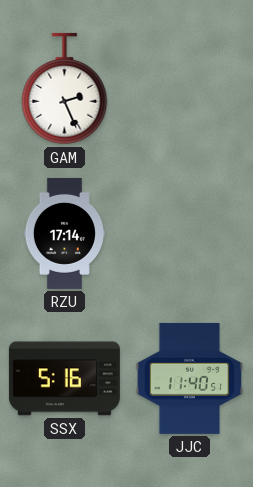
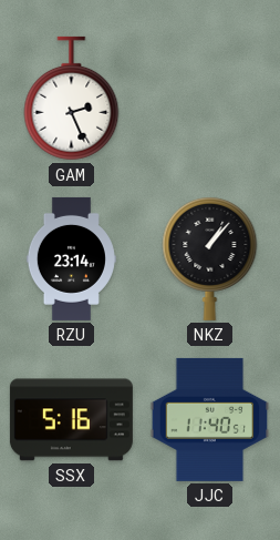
RZU: 17:14 -> 23:14
NKZ: none -> 1:07
